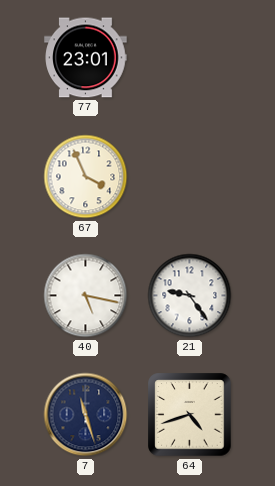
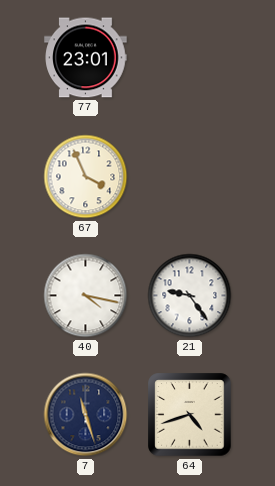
40: 5:17 -> 4:17
